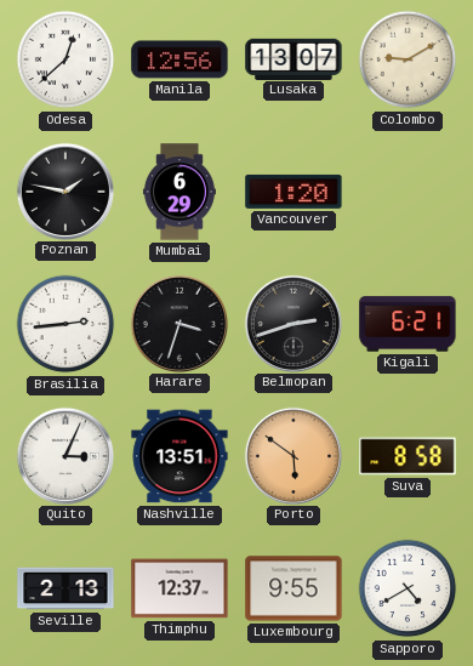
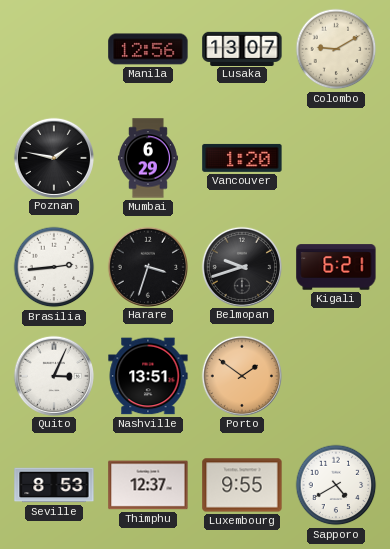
Odesa: 12:38 -> none
Belmopan: 2:42 -> 9:42
Porto: 5:51 -> 1:51
Suva: 8:58 -> none
Seville: 2:13 -> 8:53
